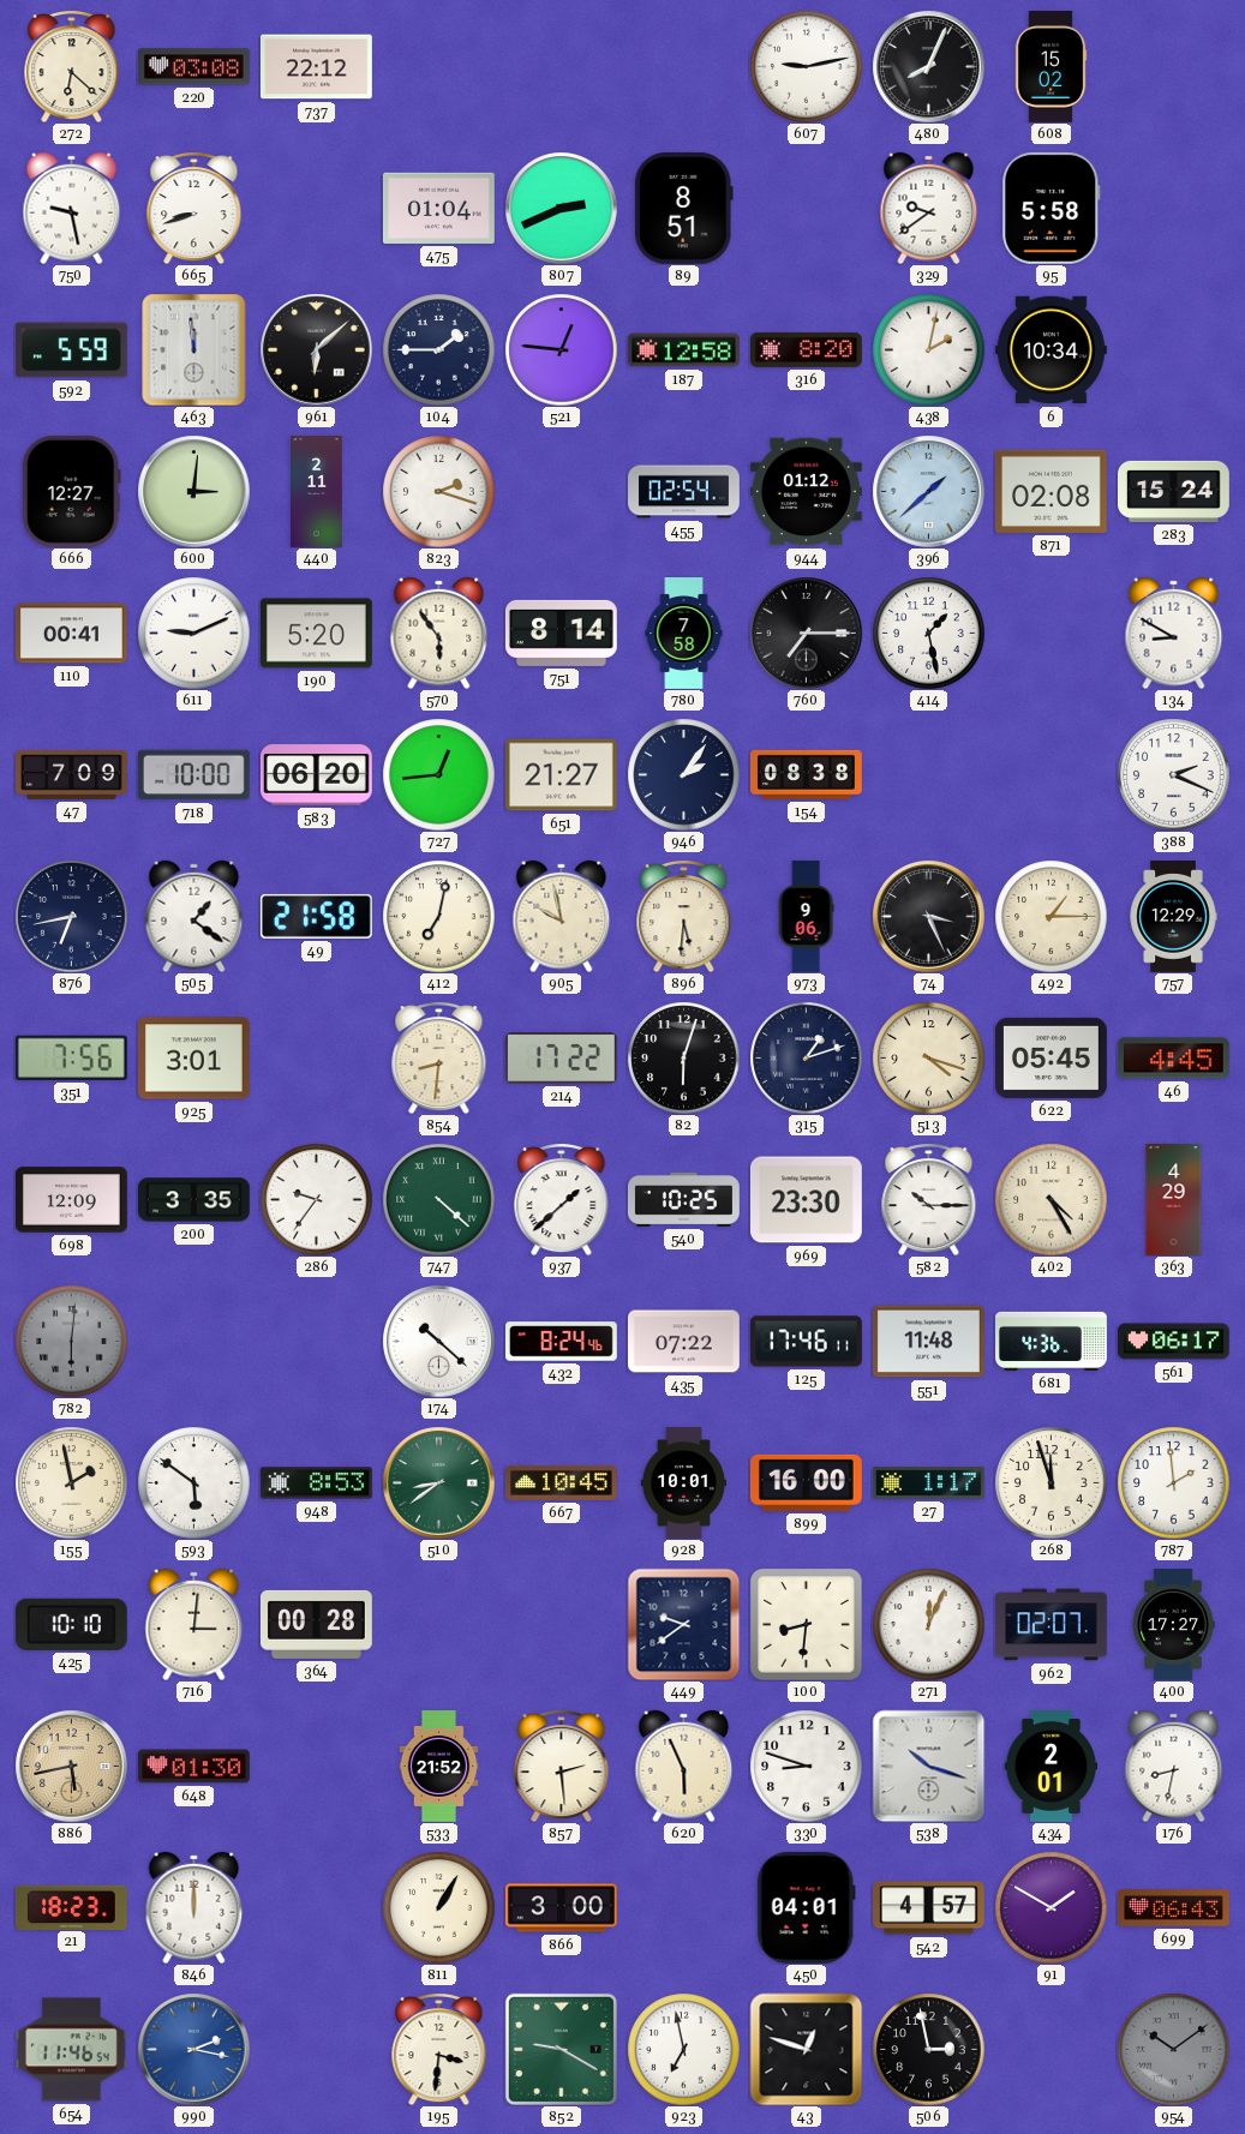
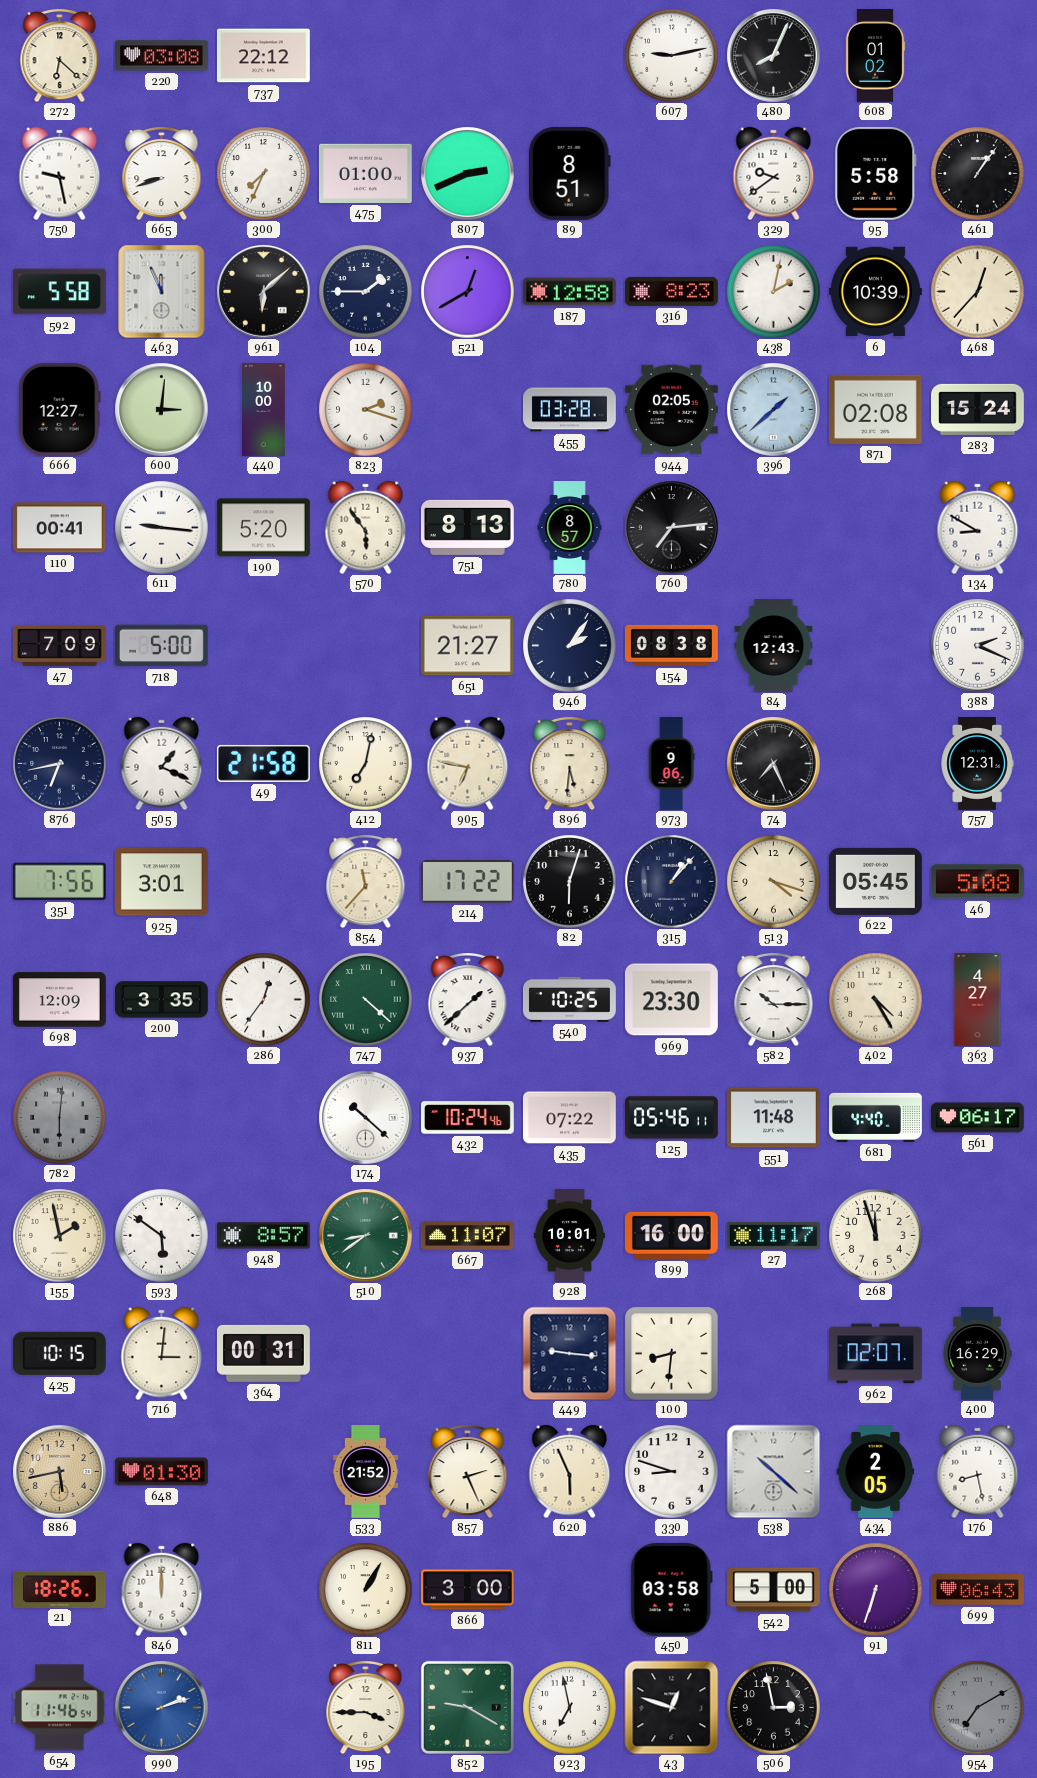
608: 15:02 -> 01:02
300: none -> 7:34
475: 01:04 -> 01:00
461: none -> 1:06
592: 5:59 -> 5:58
463: 11:59 -> 11:56
521: 12:46 -> 12:40
316: 8:20 -> 8:23
6: 10:34 -> 10:39
468: none -> 12:37
440: 2:11 -> 10:00
455: 02:54 -> 03:28
944: 01:12 -> 02:05
611: 9:11 -> 9:16
751: 8:14 -> 8:13
780: 7:58 -> 8:57
760: 7:15 -> 7:14
414: 1:28 -> none
718: 10:00 -> 5:00
583: 06:20 -> none
727: 12:44 -> none
84: none -> 12:43
505: 1:21 -> 1:19
905: 9:58 -> 6:47
74: 3:26 -> 7:26
492: 1:15 -> none
757: 12:29 -> 12:31
854: 8:31 -> 11:37
315: 1:12 -> 1:07
46: 4:45 -> 5:08
286: 9:36 -> 12:36
363: 4:29 -> 4:27
432: 8:24 -> 10:24
125: 17:46 -> 05:46
681: 4:36 -> 4:40
948: 8:53 -> 8:57
667: 10:45 -> 11:07
27: 1:17 -> 11:17
787: 1:59 -> none
425: 10:10 -> 10:15
364: 00:28 -> 00:31
449: 9:39 -> 9:16
271: 12:04 -> none
400: 17:27 -> 16:29
857: 2:29 -> 2:26
538: 10:18 -> 10:22
434: 2:01 -> 2:05
176: 8:32 -> 8:28
21: 18:23 -> 18:26
450: 04:01 -> 03:58
542: 4:57 -> 5:00
91: 1:50 -> 6:33
990: 2:17 -> 2:12
195: 3:31 -> 3:45
954: 10:09 -> 7:10
